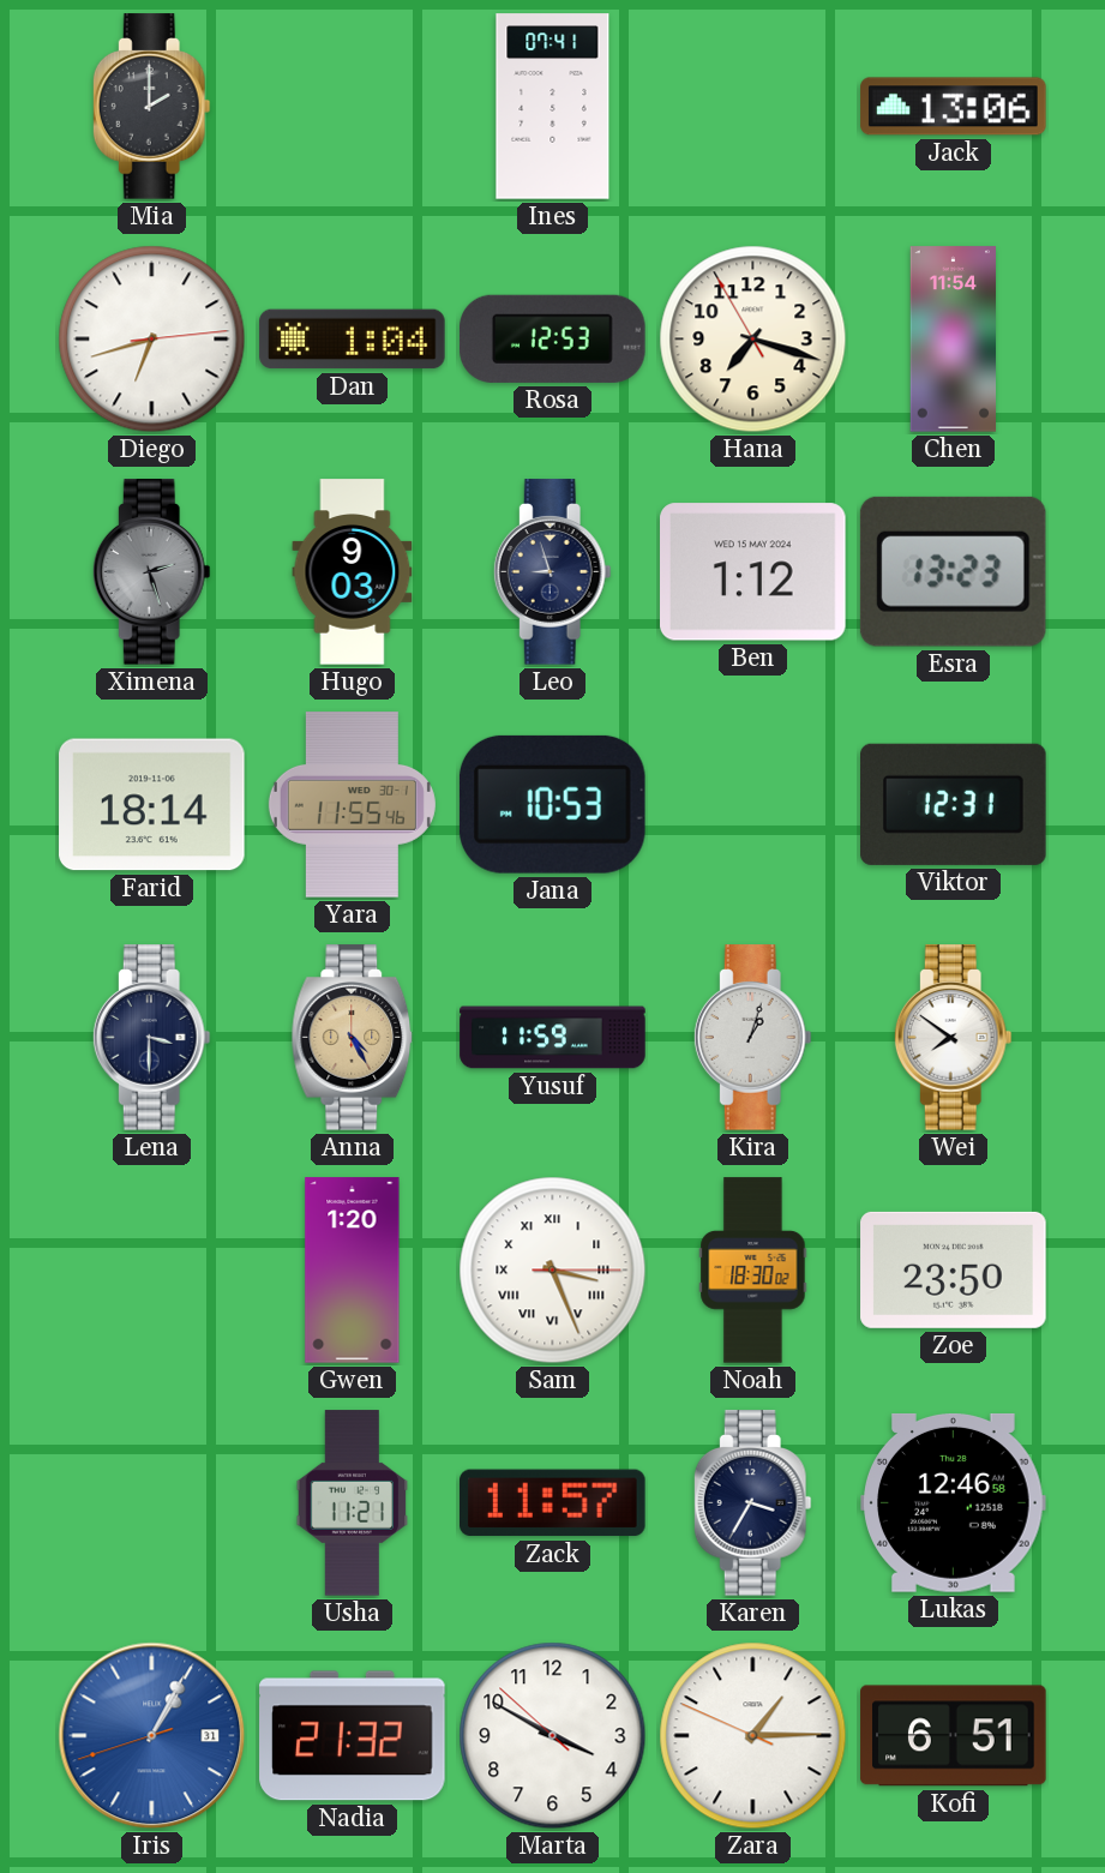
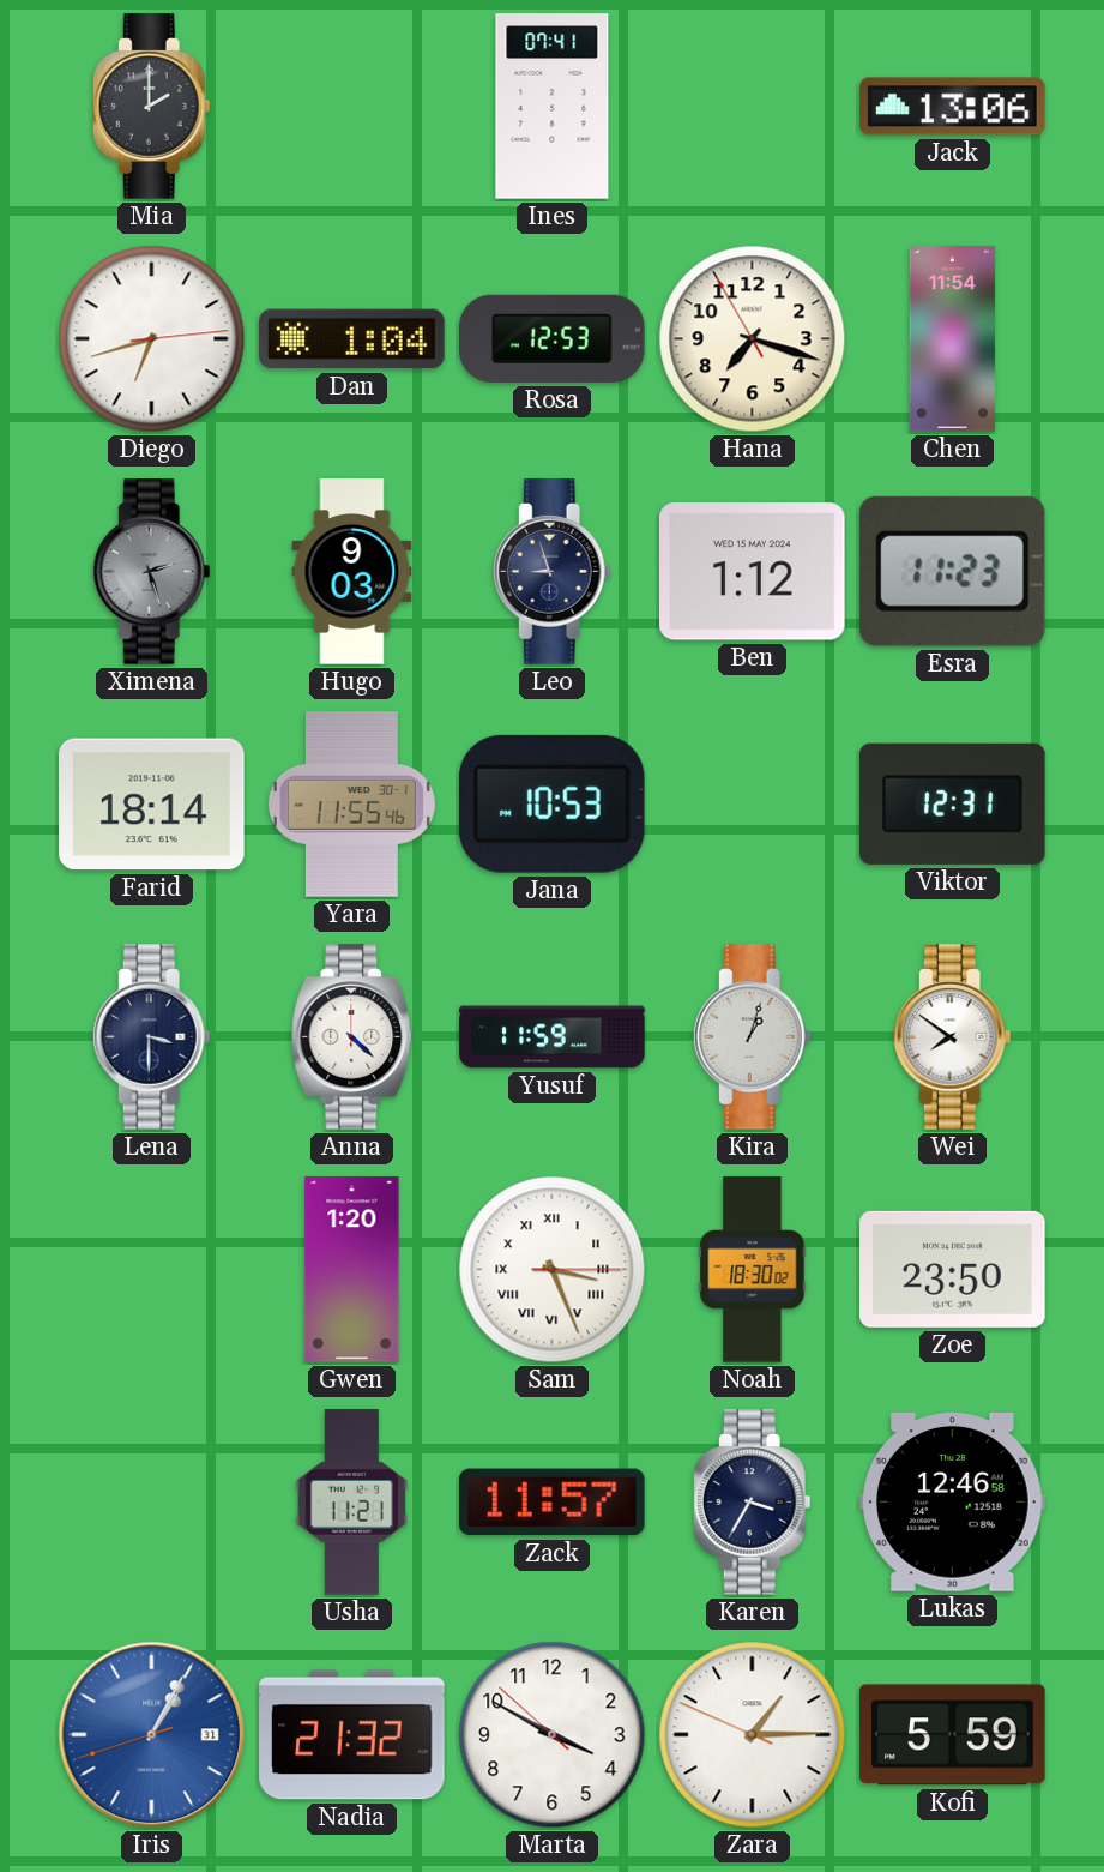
Esra: 13:23 -> 11:23
Anna: 4:25 -> 4:22
Anna dial: champagne -> white
Kofi: 6:51 -> 5:59
